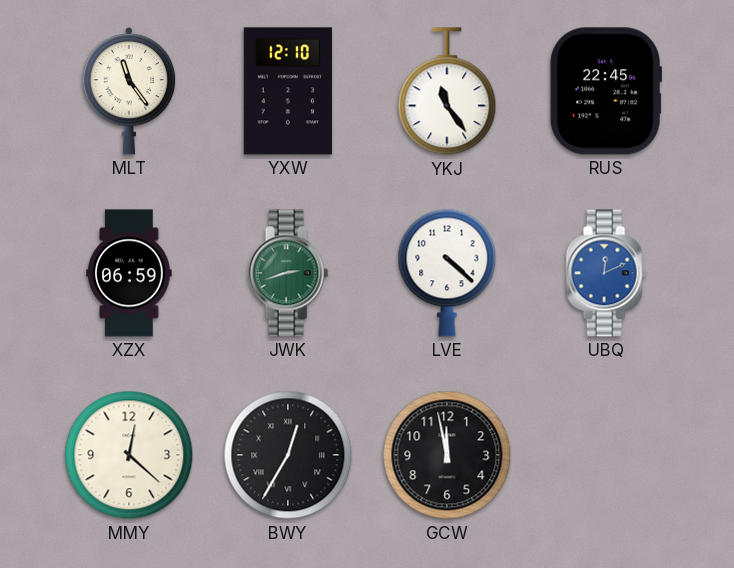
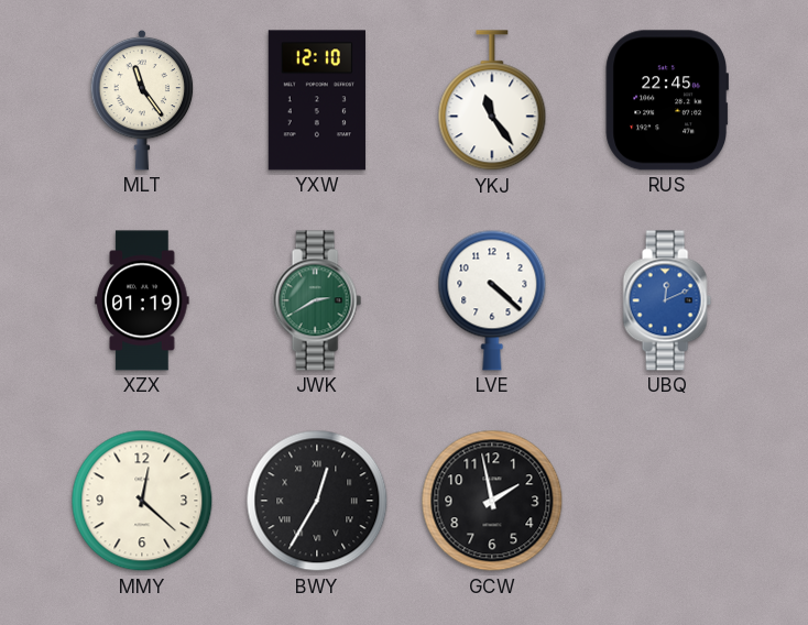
XZX: 06:59 -> 01:19
JWK: 2:42 -> 2:40
GCW: 11:58 -> 1:58
